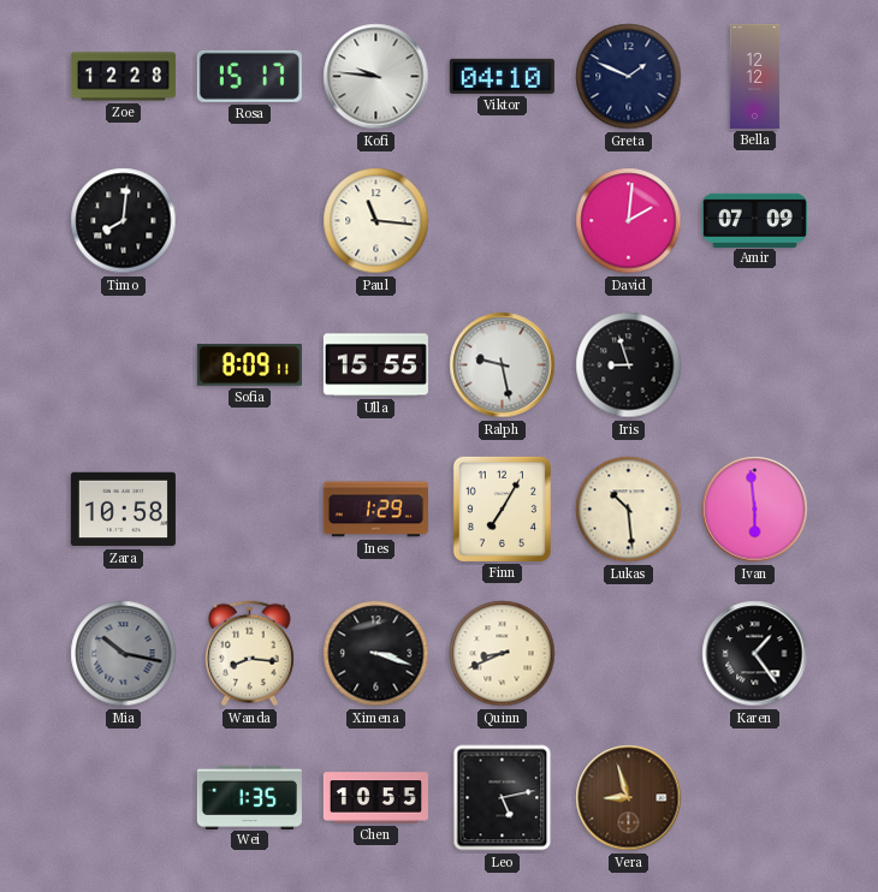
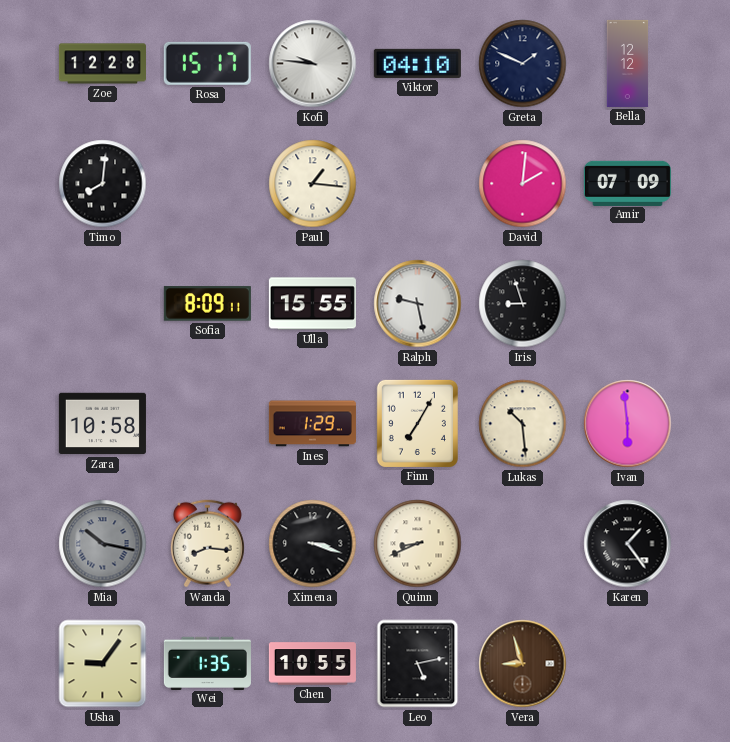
Paul: 11:16 -> 1:16
Usha: none -> 9:06
